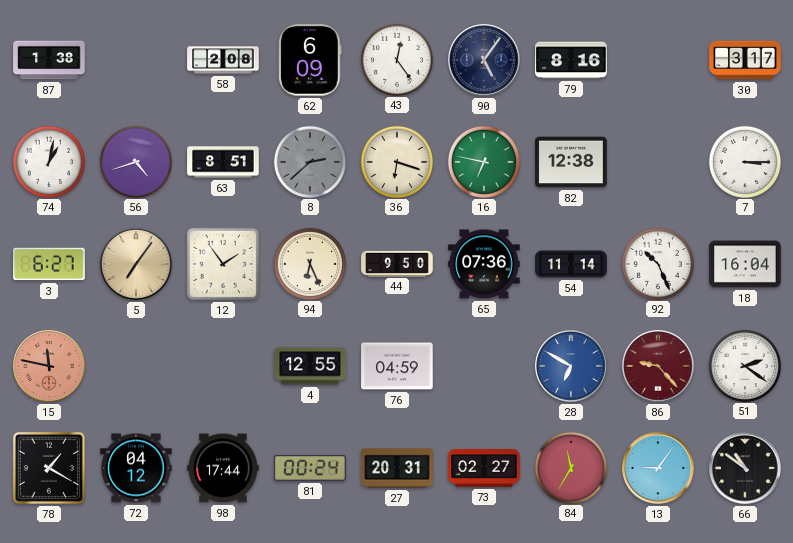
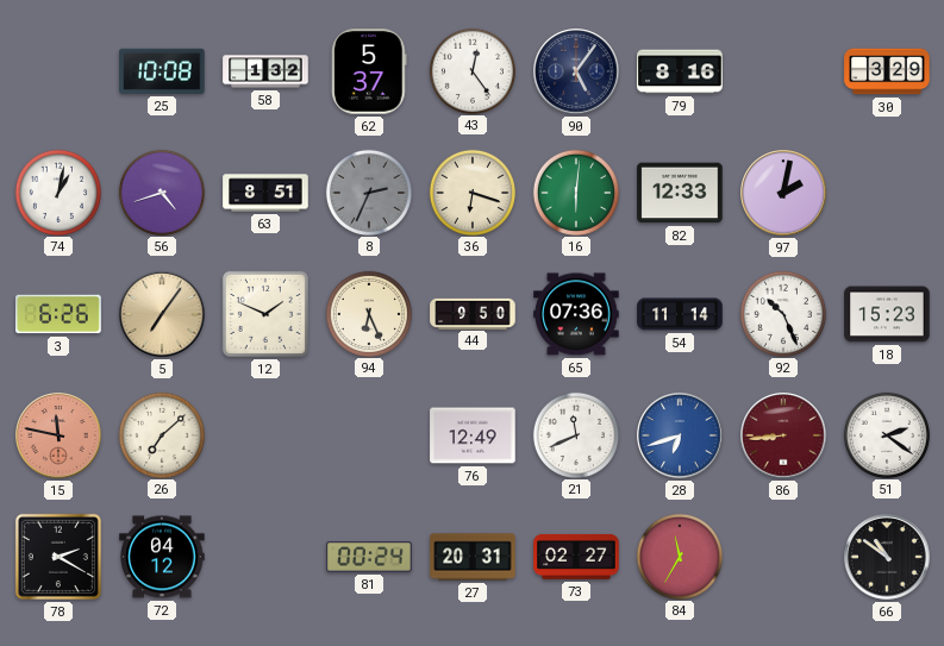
87: 1:38 -> none
25: none -> 10:08
58: 2:08 -> 1:32
62: 6:09 -> 5:37
30: 3:17 -> 3:29
8: 2:38 -> 2:34
16: 6:47 -> 6:01
82: 12:38 -> 12:33
97: none -> 2:02
7: 3:15 -> none
3: 6:27 -> 6:26
12: 1:54 -> 1:49
18: 16:04 -> 15:23
26: none -> 7:08
4: 12:55 -> none
76: 04:59 -> 12:49
21: none -> 11:41
28: 6:50 -> 6:42
86: 9:23 -> 8:44
78: 1:20 -> 2:20
98: 17:44 -> none
13: 9:06 -> none
